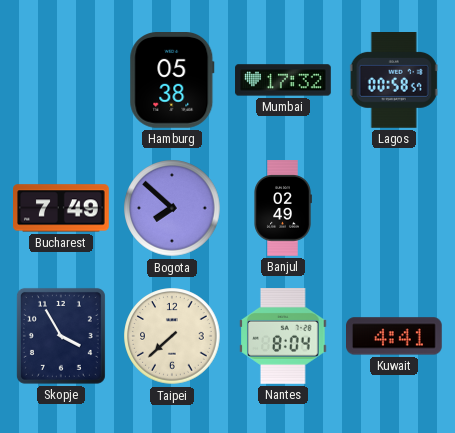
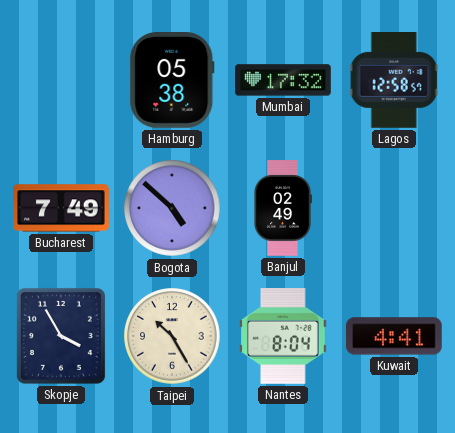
Lagos: 00:58 -> 12:58
Bogota: 7:52 -> 4:52
Taipei: 7:38 -> 10:25
